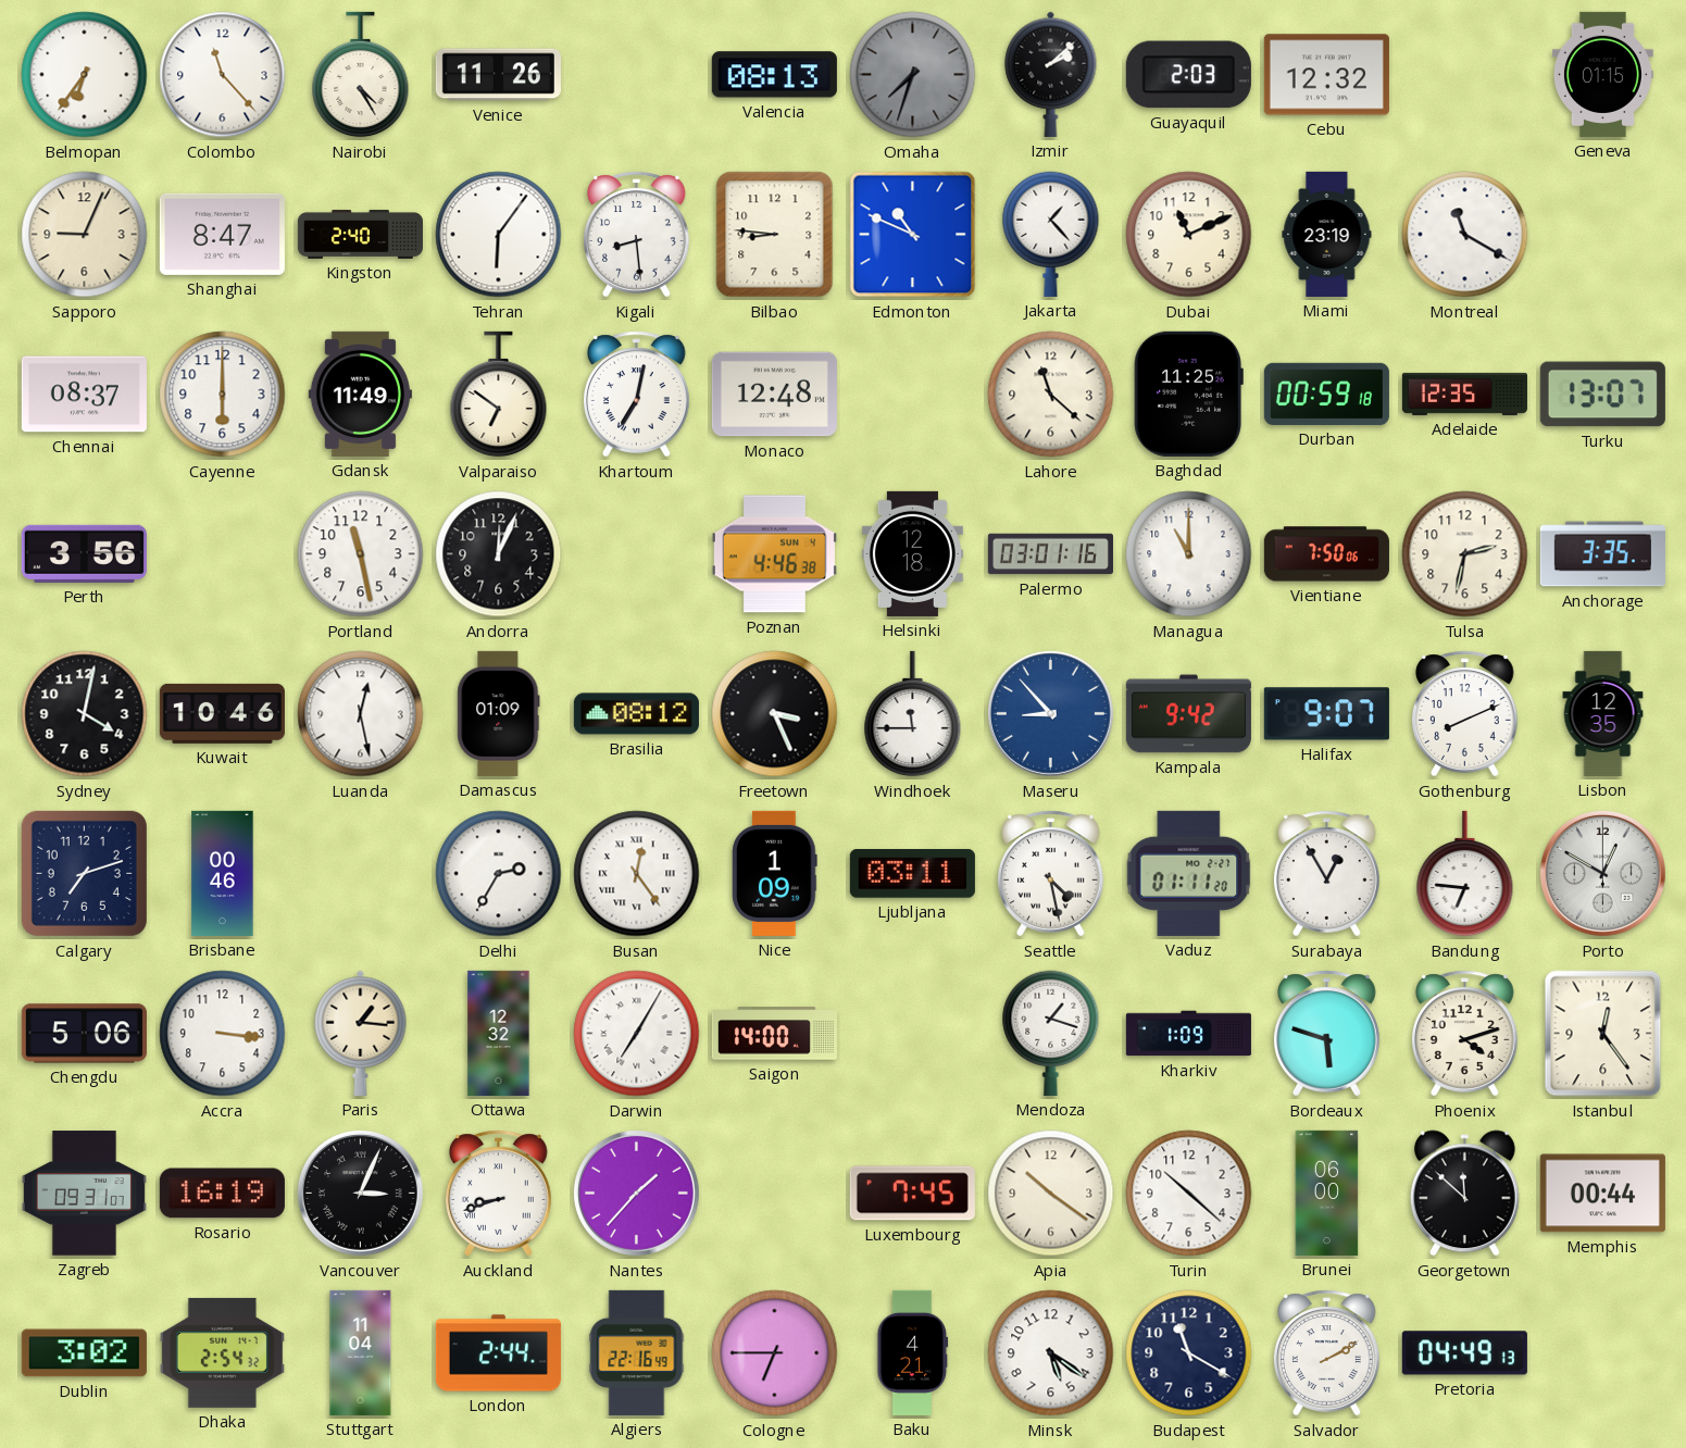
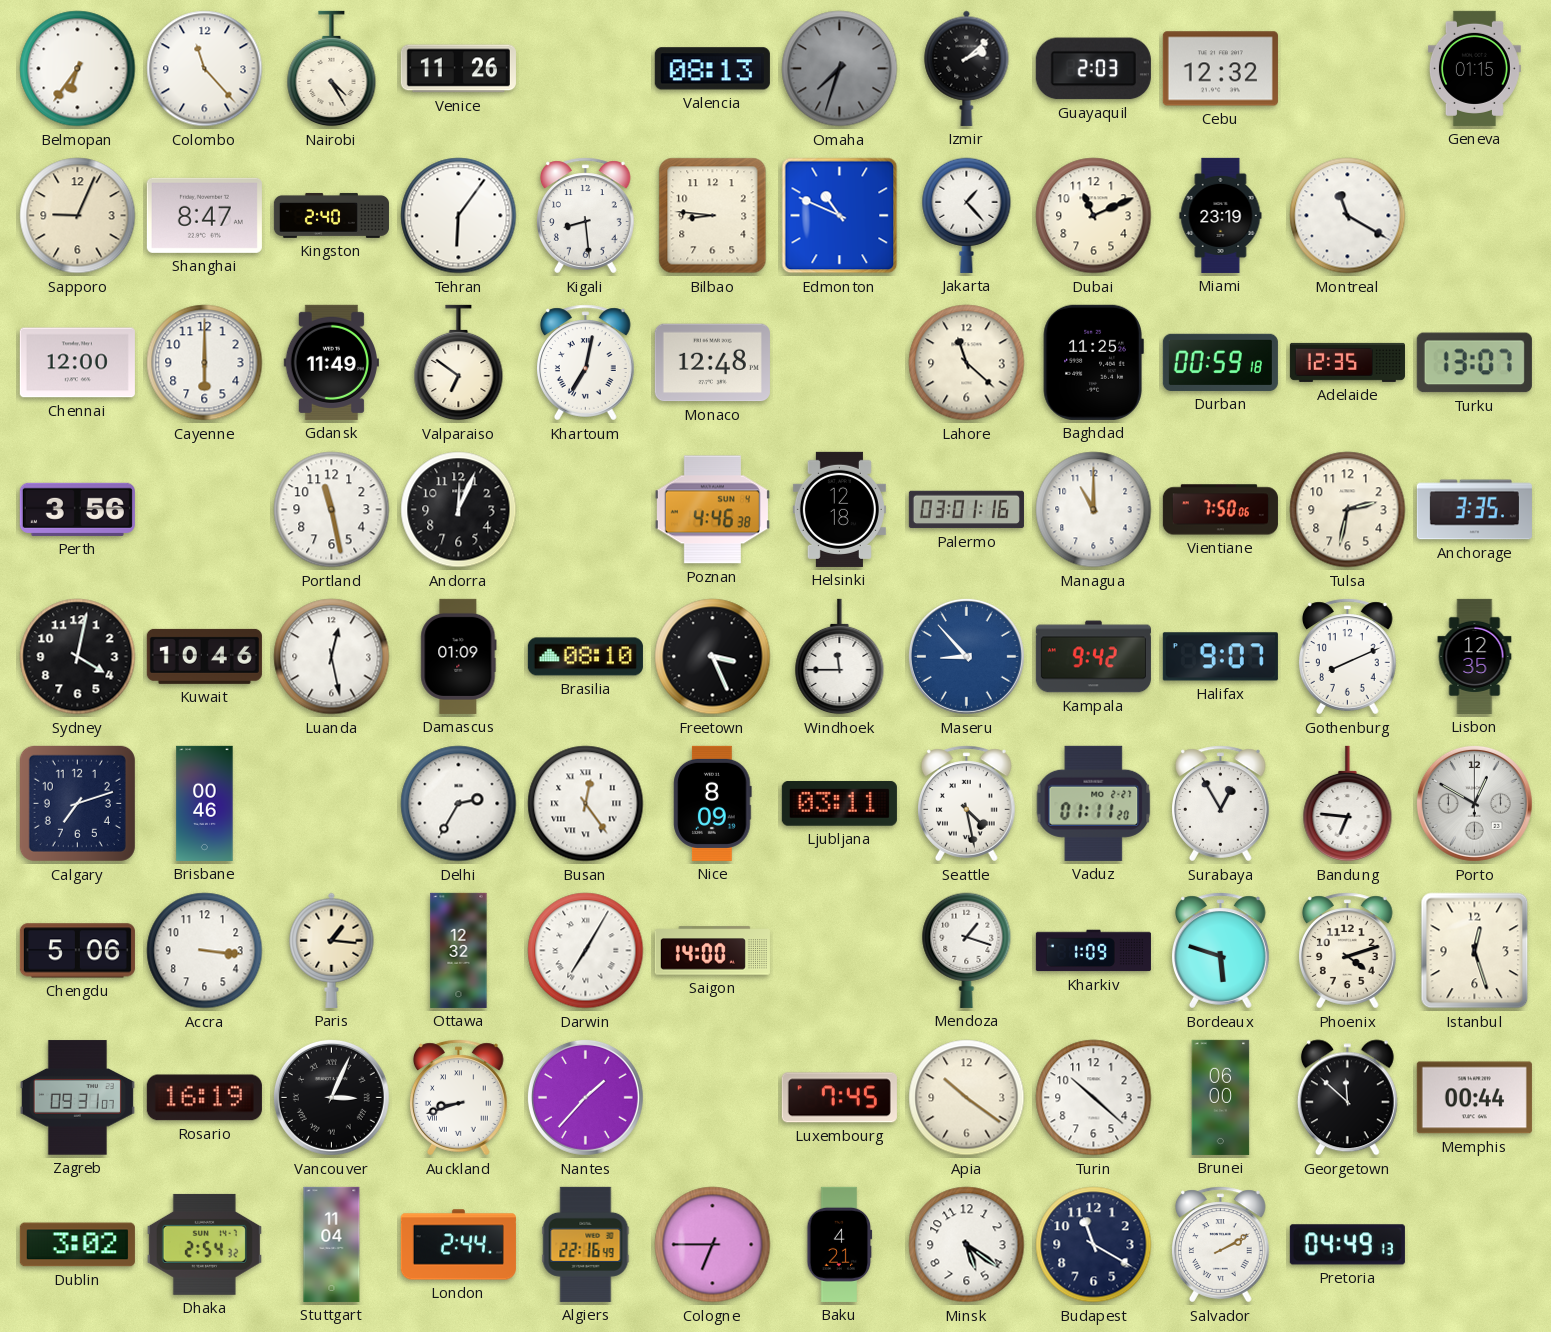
Chennai: 08:37 -> 12:00
Brasilia: 08:12 -> 08:10
Nice: 1:09 -> 8:09
Istanbul: 12:24 -> 12:27
